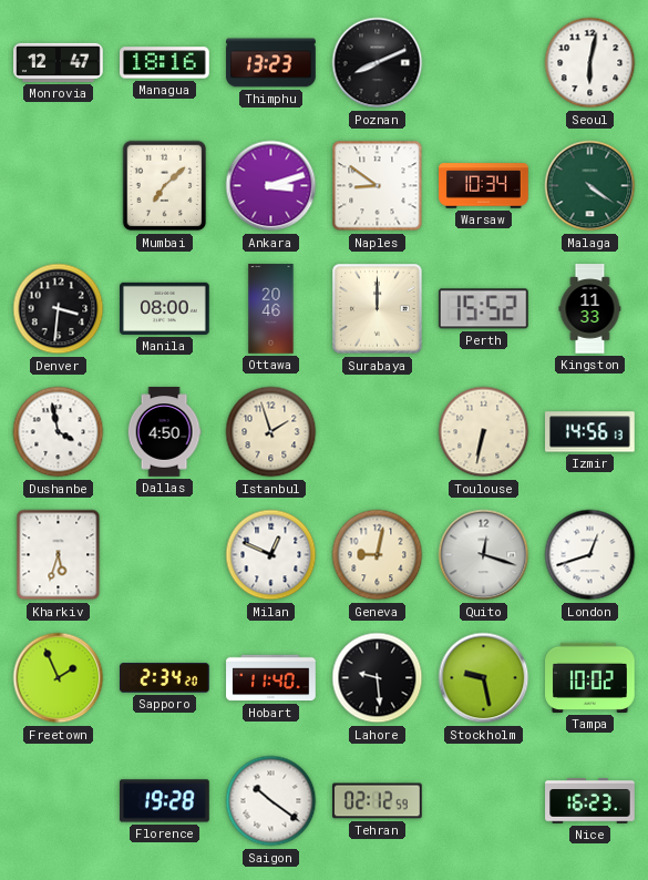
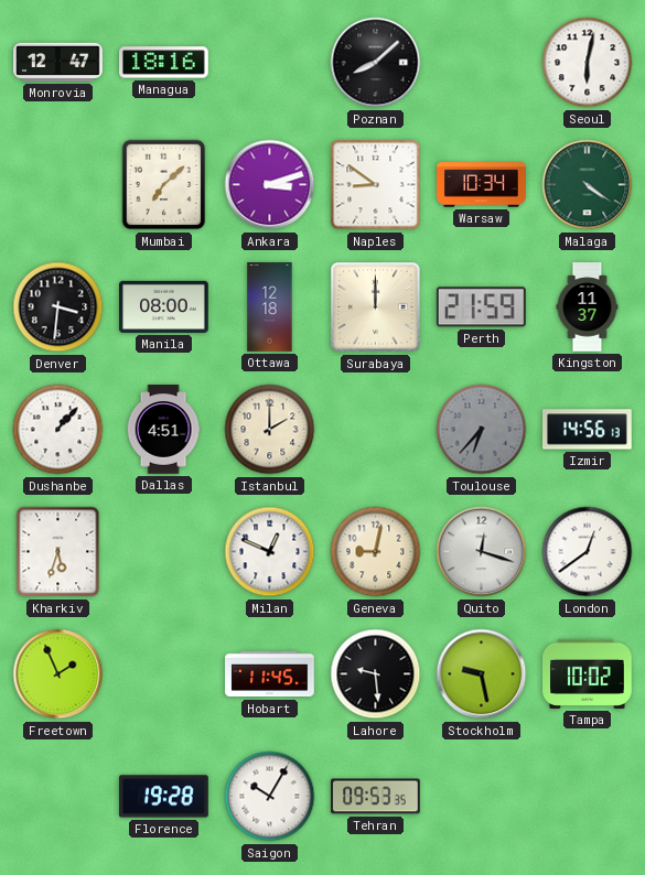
Thimphu: 13:23 -> none
Poznan: 8:11 -> 8:08
Ottawa: 20:46 -> 12:18
Perth: 15:52 -> 21:59
Kingston: 11:33 -> 11:37
Dushanbe: 3:58 -> 1:07
Dallas: 4:50 -> 4:51
Istanbul: 1:57 -> 2:00
Toulouse: 6:32 -> 6:37
Toulouse dial: cream -> grey
London: 12:42 -> 12:39
Sapporo: 2:34 -> none
Hobart: 11:40 -> 11:45
Saigon: 10:21 -> 10:05
Tehran: 02:12 -> 09:53
Nice: 16:23 -> none
